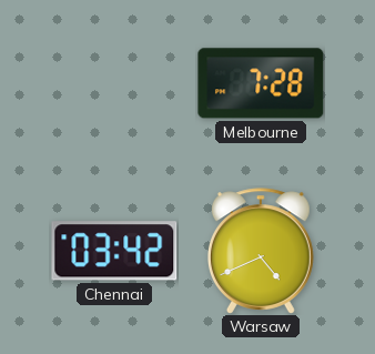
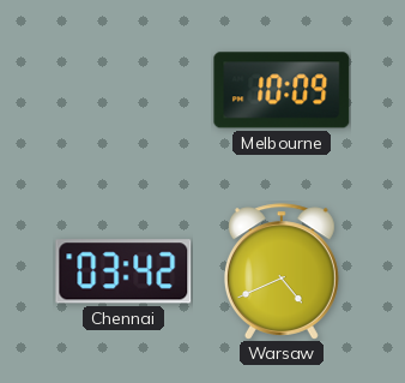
Melbourne: 7:28 -> 10:09
